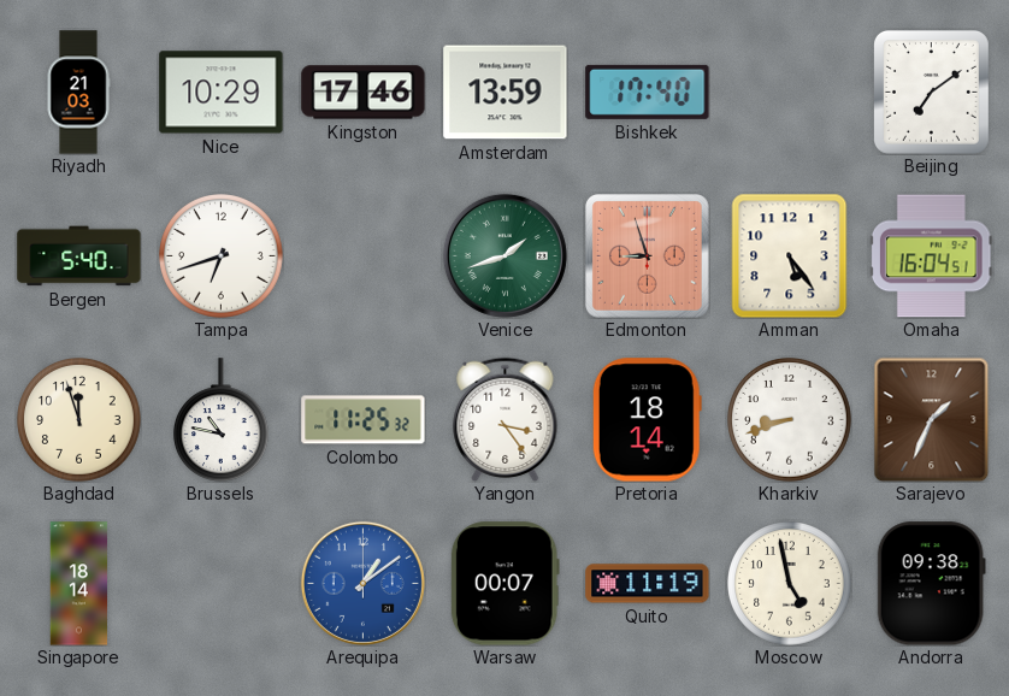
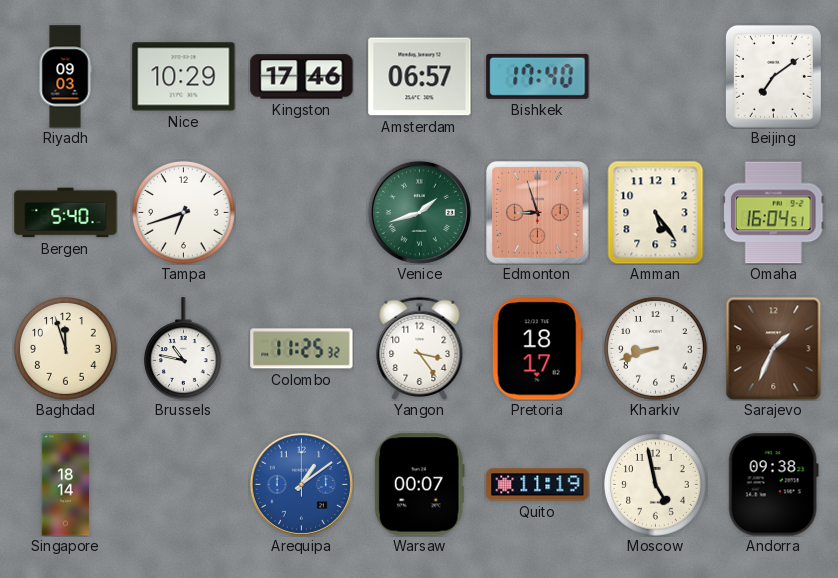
Riyadh: 21:03 -> 09:03
Amsterdam: 13:59 -> 06:57
Pretoria: 18:14 -> 18:17
